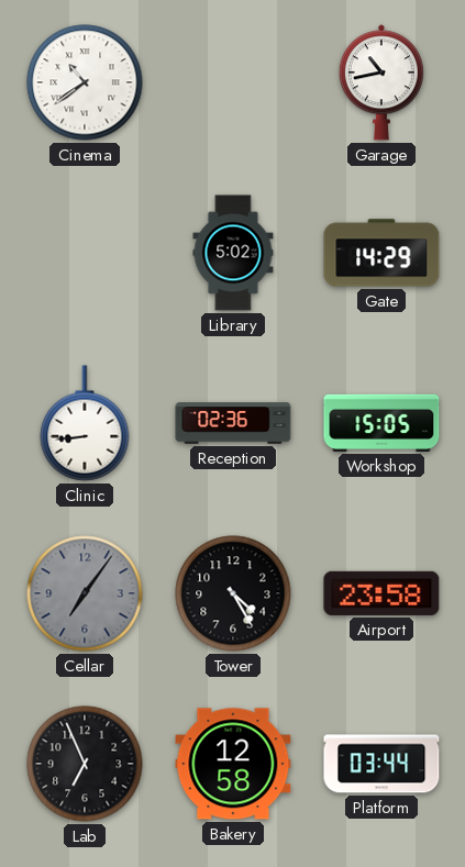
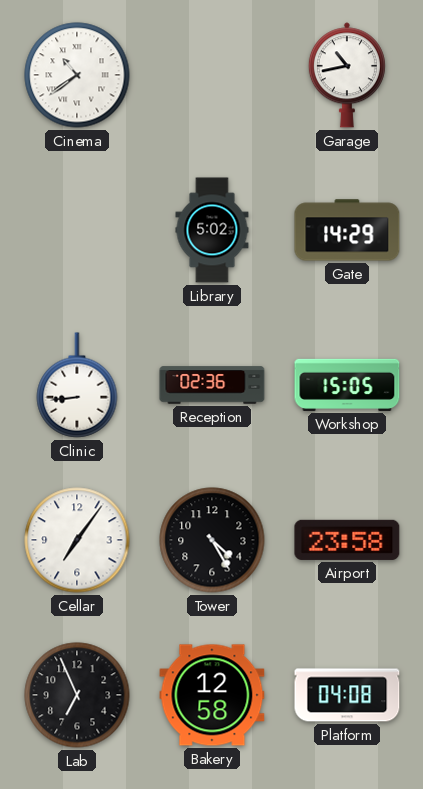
Cellar dial: grey -> white
Platform: 03:44 -> 04:08
